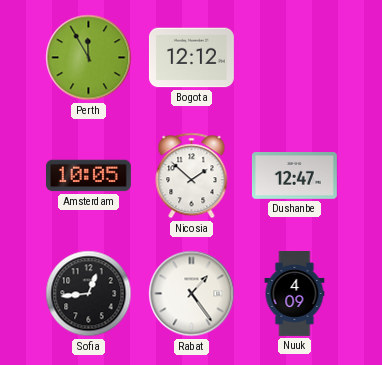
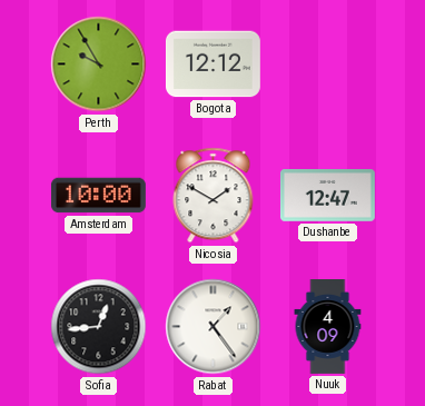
Perth: 11:55 -> 9:55
Amsterdam: 10:05 -> 10:00
Nicosia: 1:52 -> 1:50
